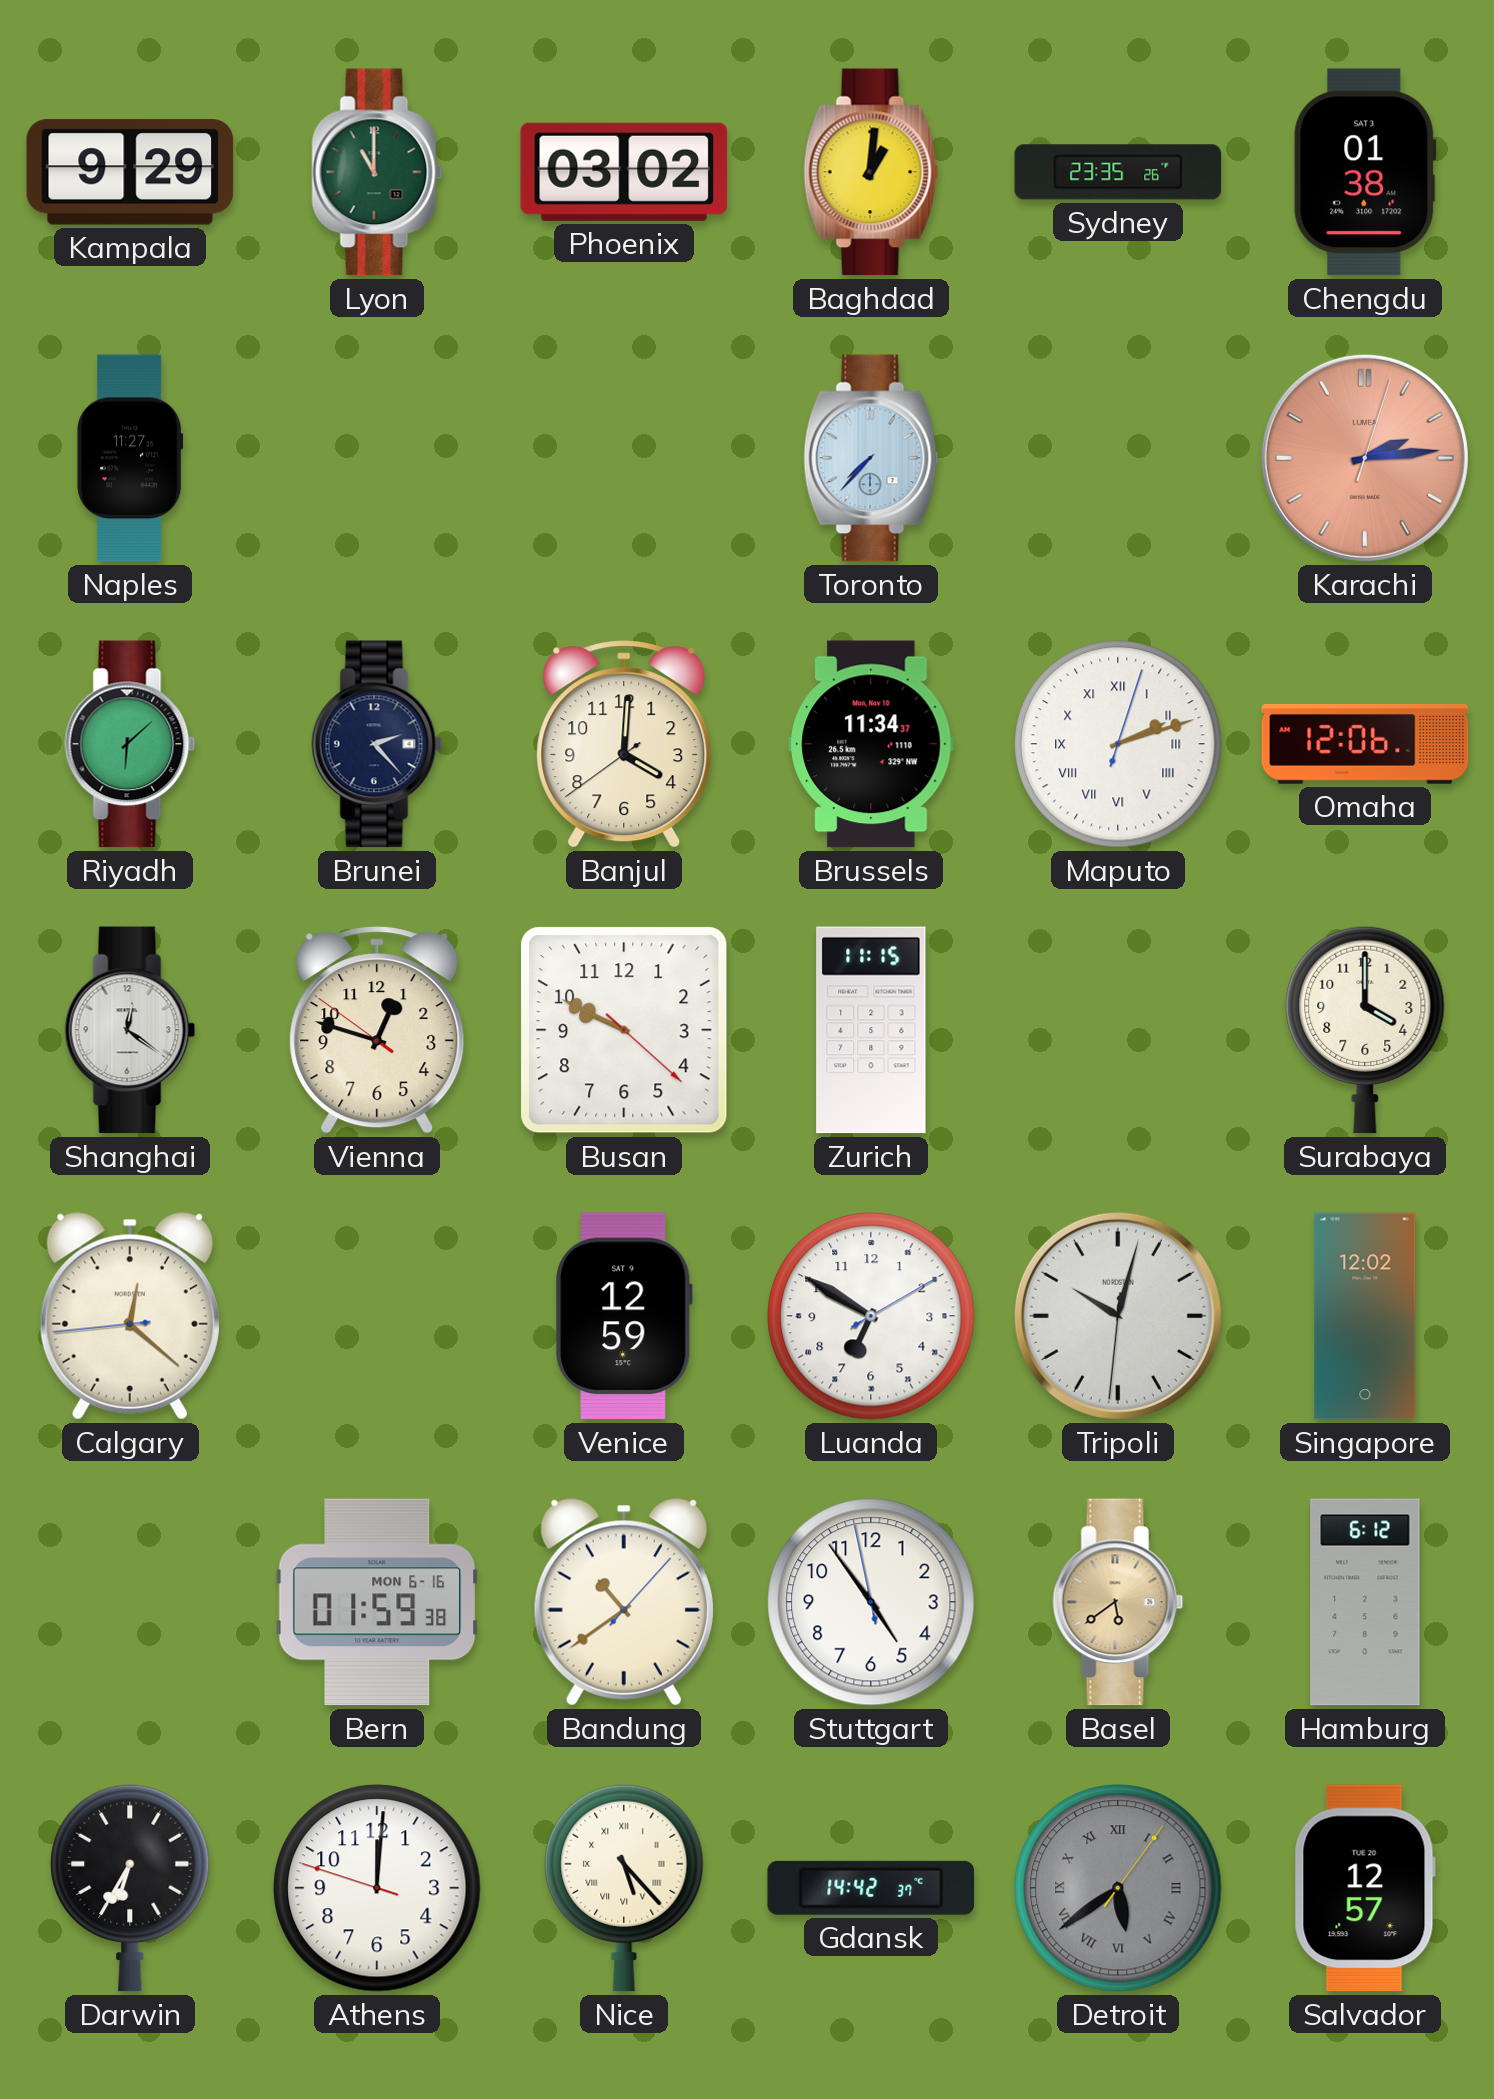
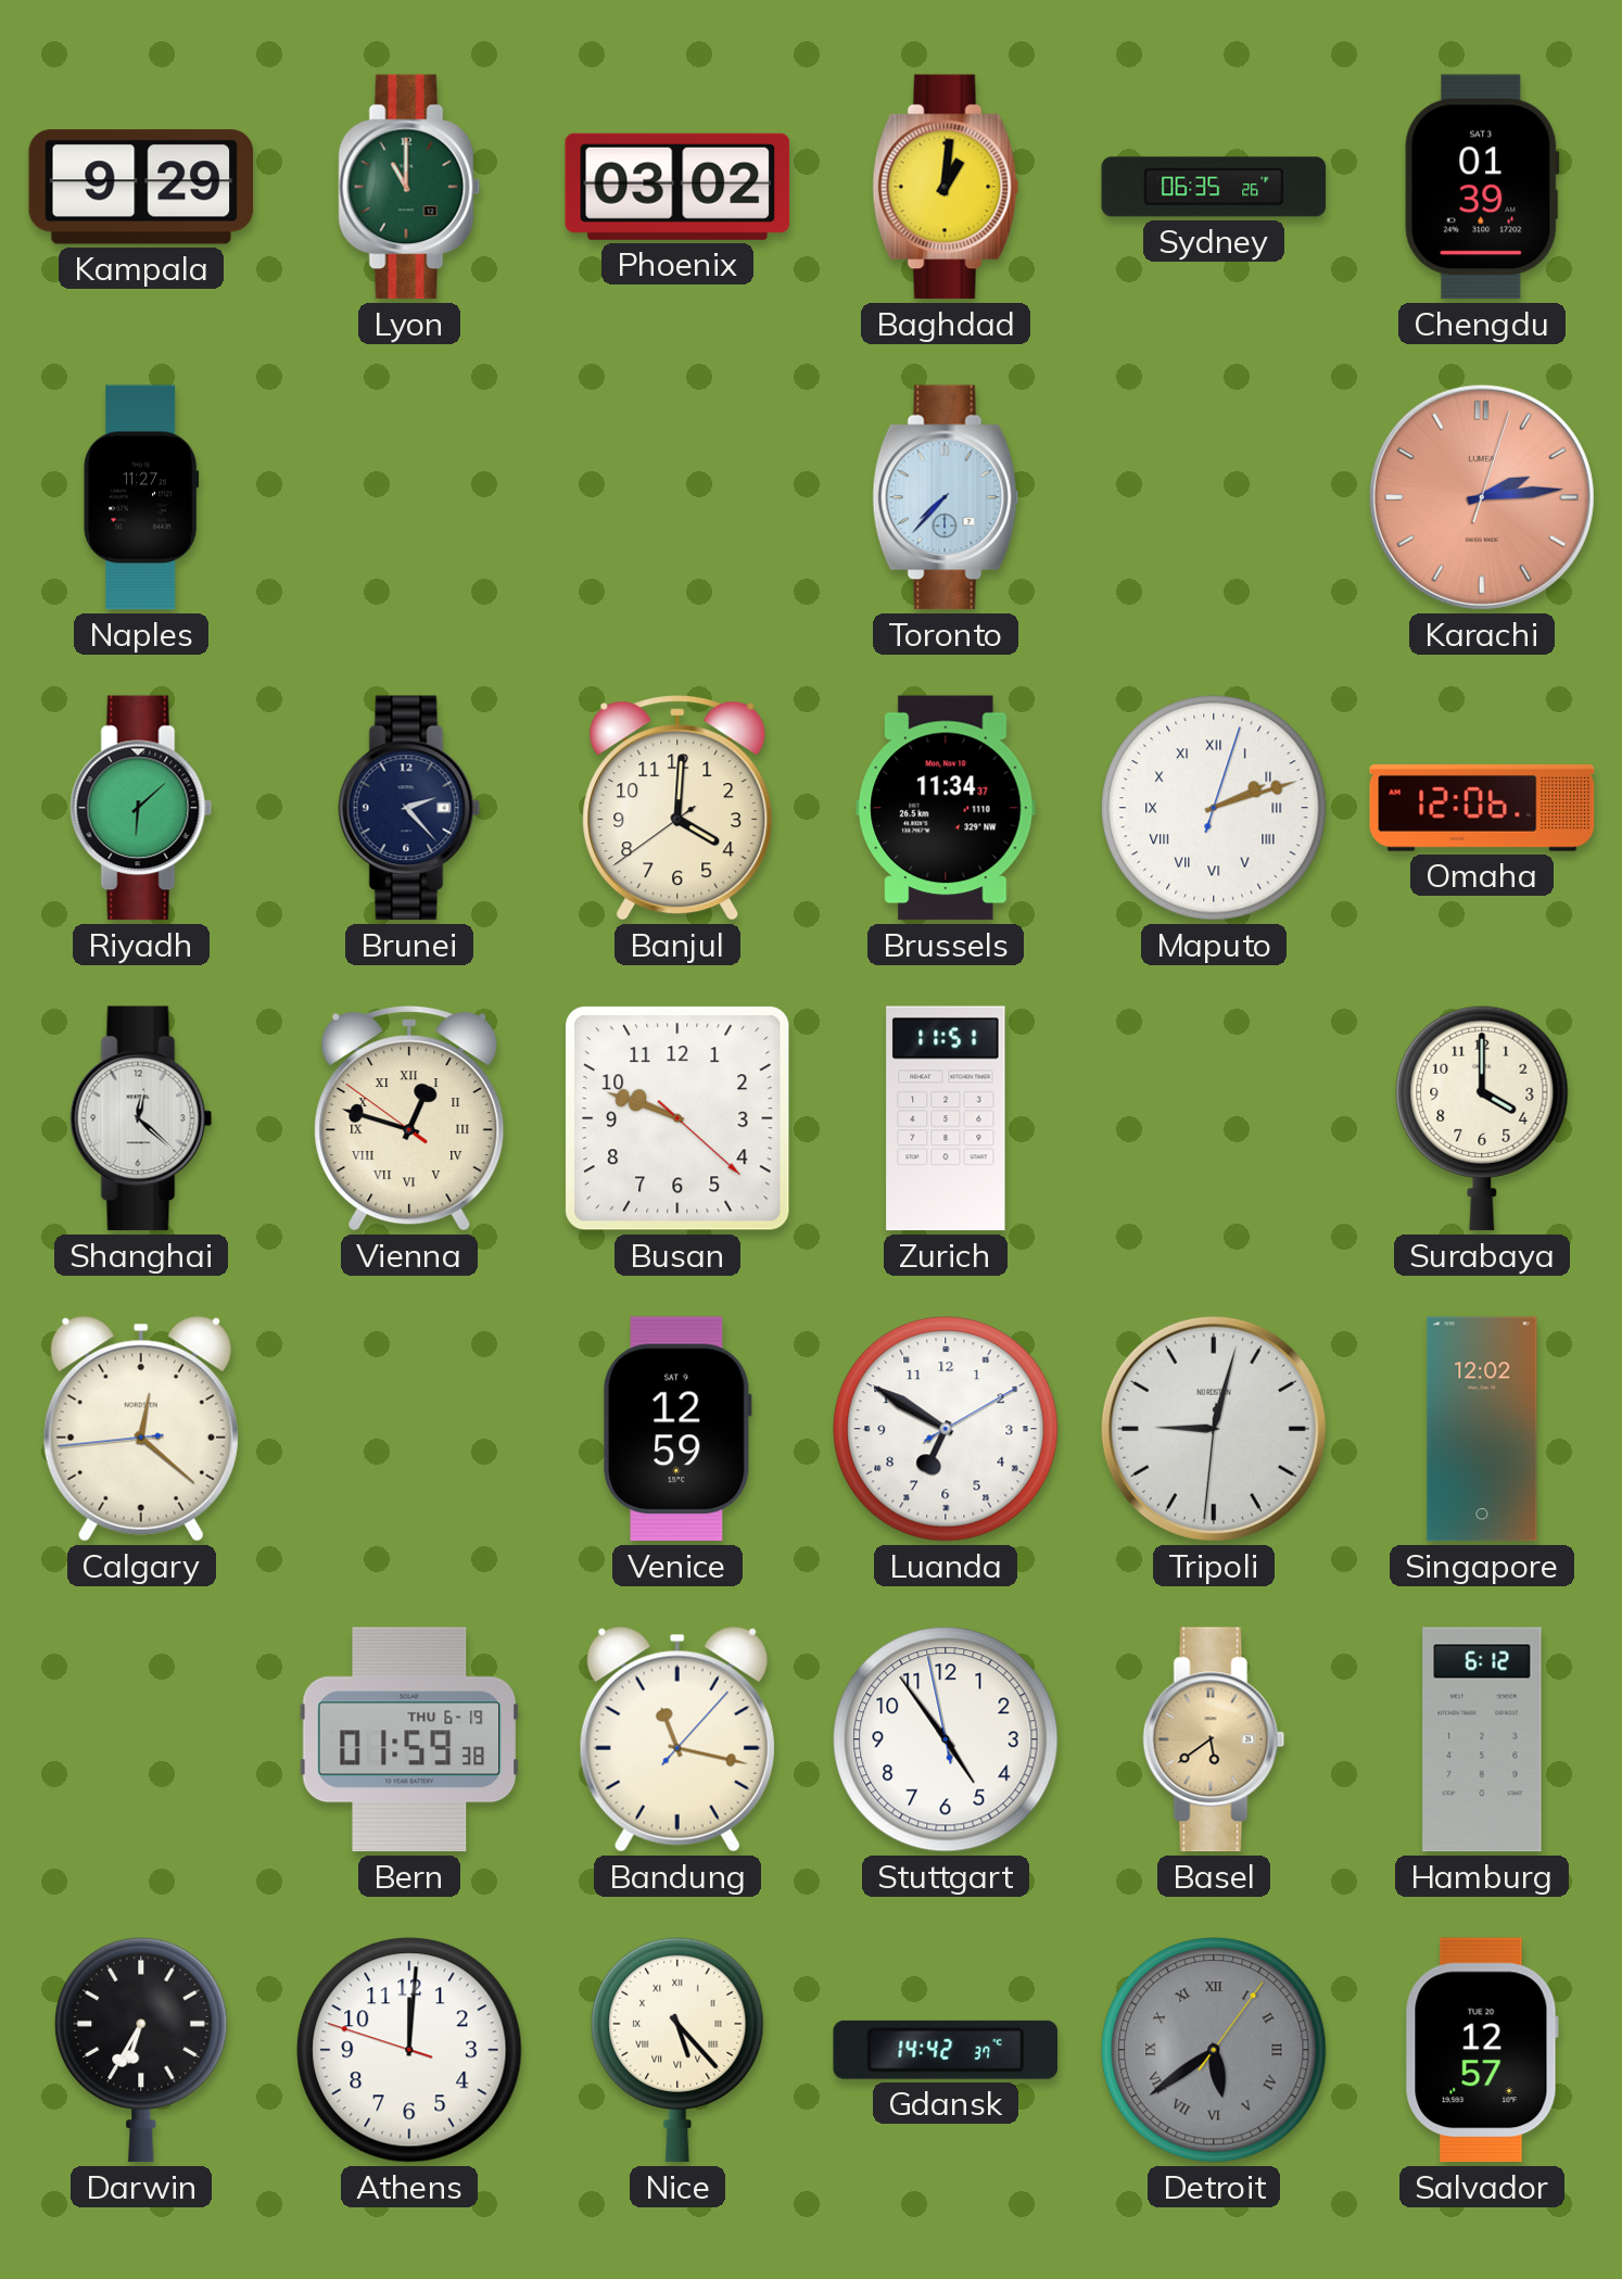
Sydney: 23:35 -> 06:35
Chengdu: 01:38 -> 01:39
Shanghai: 12:21 -> 12:22
Vienna numerals: Arabic -> Roman
Busan: 9:49 -> 9:48
Zurich: 11:15 -> 11:51
Tripoli: 10:02 -> 9:02
Bern date: MON 6-16 -> THU 6-19
Bandung: 10:39 -> 11:17
